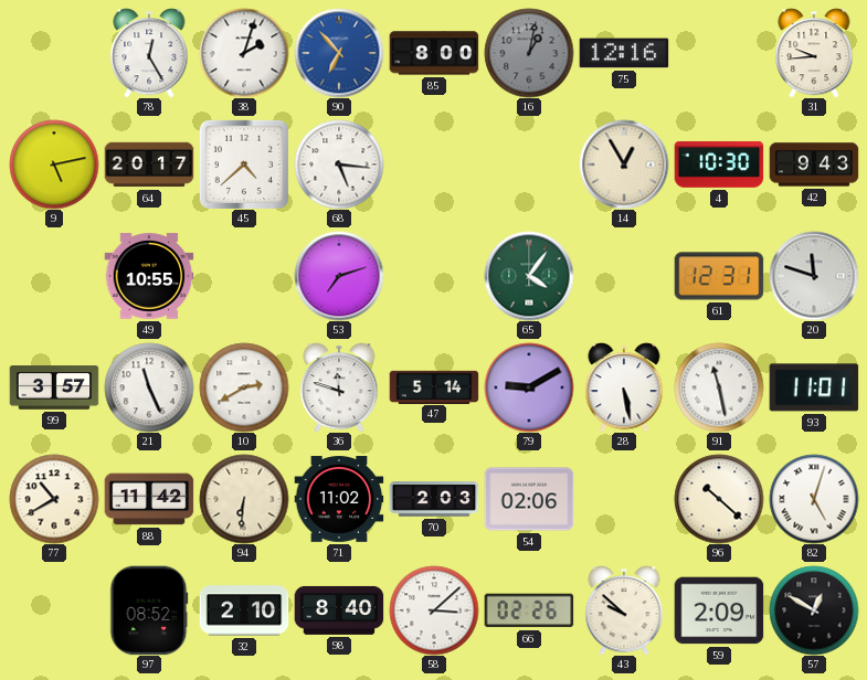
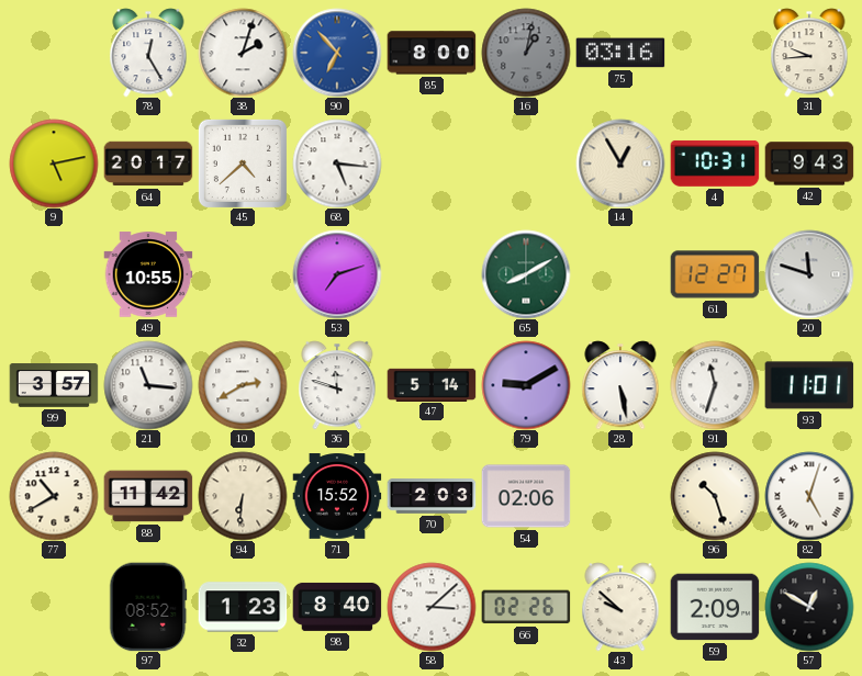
75: 12:16 -> 03:16
4: 10:30 -> 10:31
65: 4:06 -> 8:10
61: 12:31 -> 12:27
21: 11:26 -> 11:16
91: 11:28 -> 11:33
71: 11:02 -> 15:52
96: 10:22 -> 10:27
32: 2:10 -> 1:23
